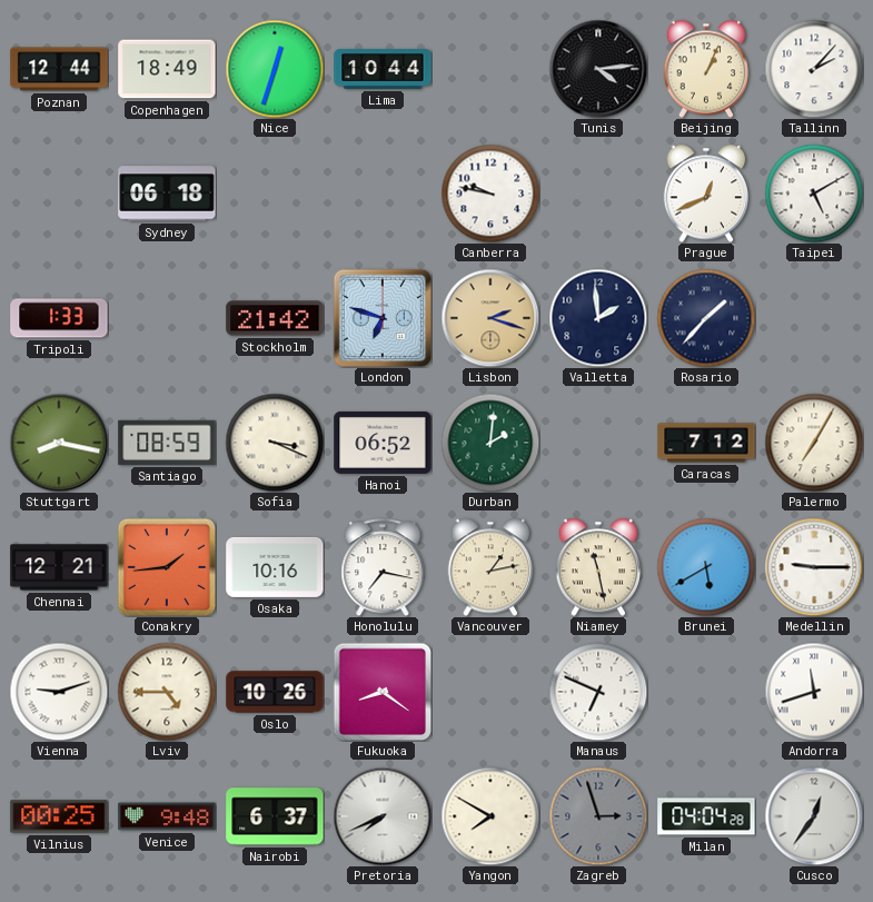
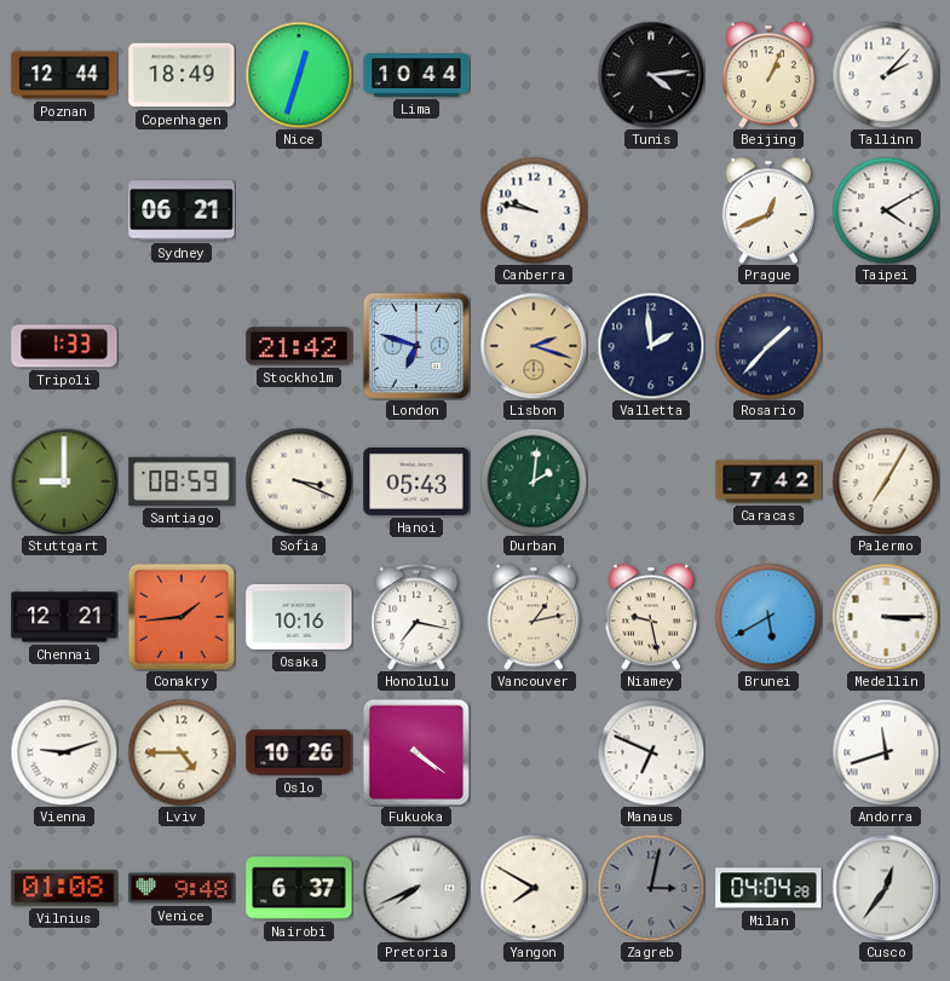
Sydney: 06:18 -> 06:21
Taipei: 5:10 -> 4:10
Stuttgart: 8:17 -> 9:00
Hanoi: 06:52 -> 05:43
Caracas: 7:12 -> 7:42
Niamey: 11:28 -> 9:28
Medellin: 9:15 -> 3:15
Fukuoka: 8:21 -> 4:21
Vilnius: 00:25 -> 01:08
Zagreb: 2:57 -> 3:02
